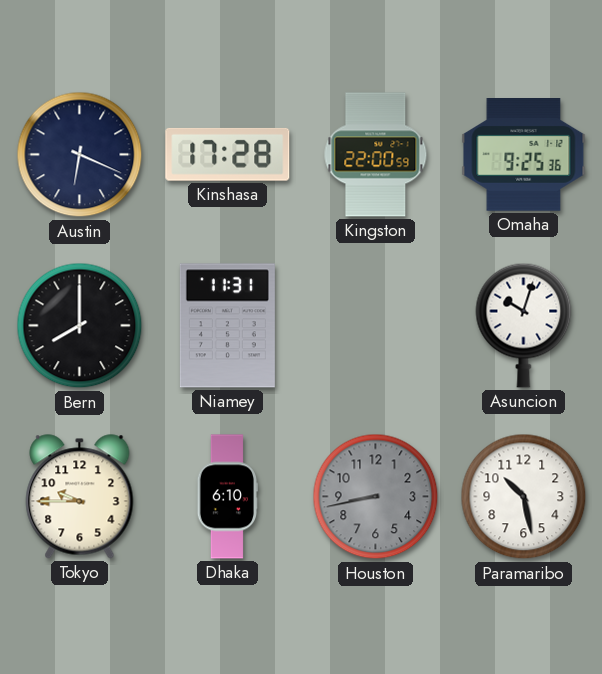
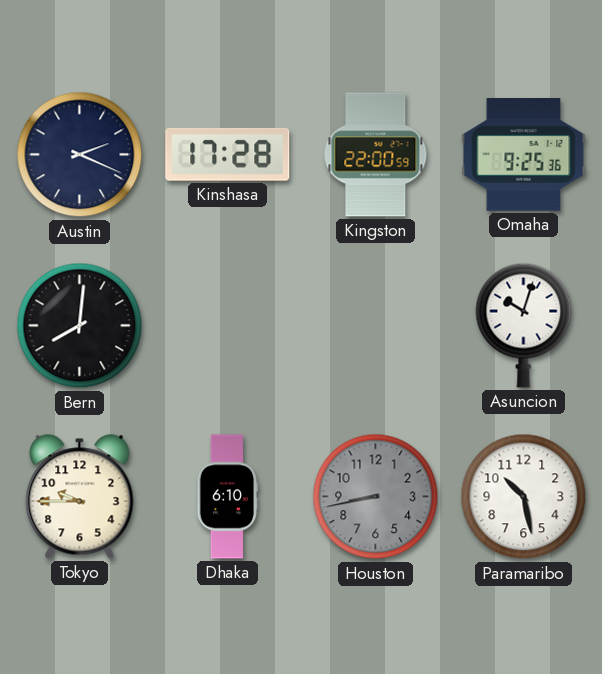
Austin: 6:19 -> 2:19
Bern: 8:00 -> 8:01
Niamey: 11:31 -> none
